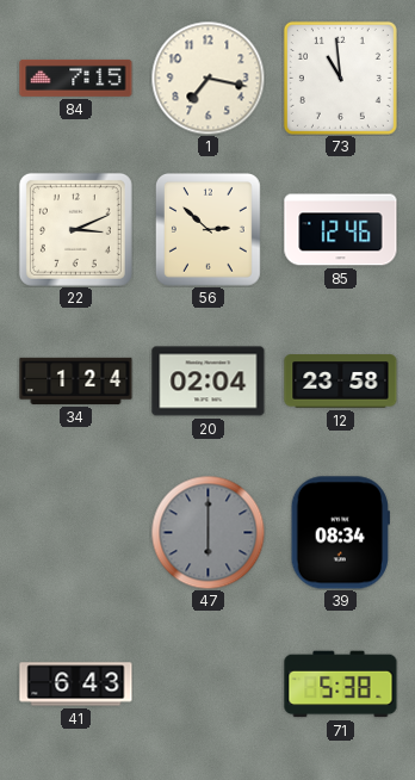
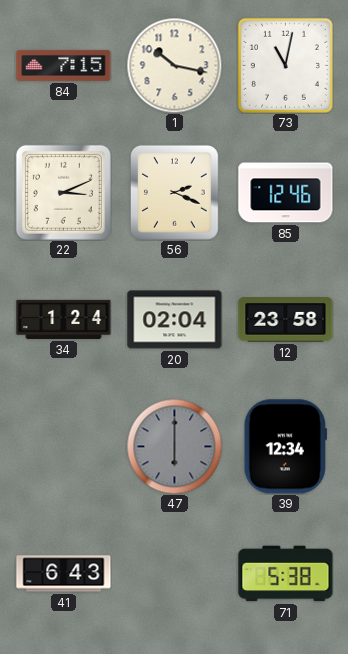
1: 7:17 -> 10:17
73: 10:59 -> 11:02
56: 2:52 -> 2:19
39: 08:34 -> 12:34
